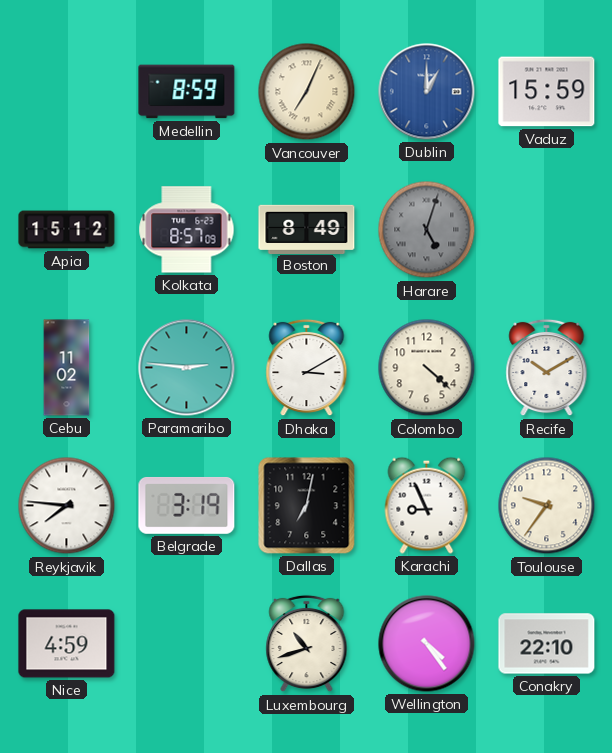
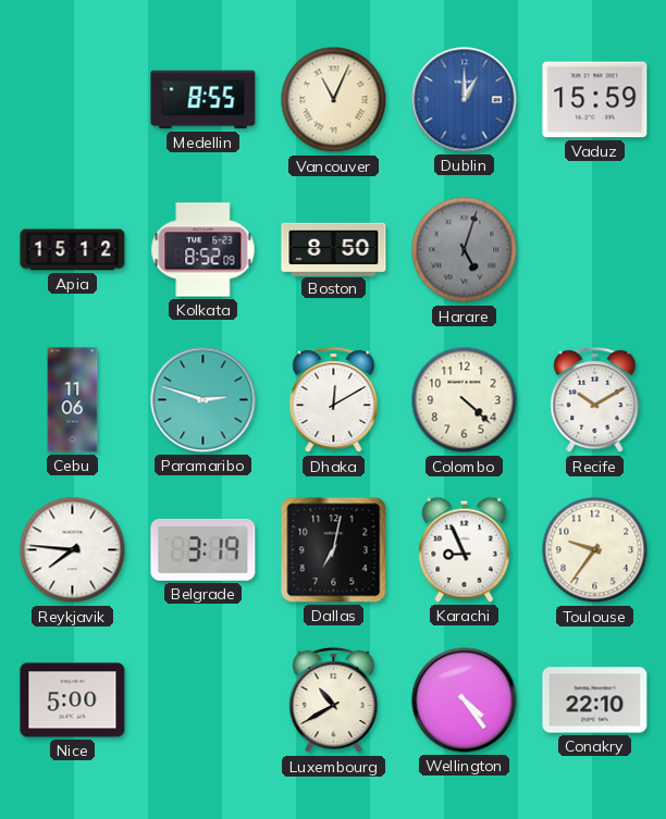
Medellin: 8:59 -> 8:55
Vancouver: 7:04 -> 11:04
Kolkata: 8:57 -> 8:52
Boston: 8:49 -> 8:50
Cebu: 11:02 -> 11:06
Paramaribo: 2:46 -> 2:48
Dhaka: 3:10 -> 12:10
Nice: 4:59 -> 5:00
Luxembourg: 10:42 -> 10:40
